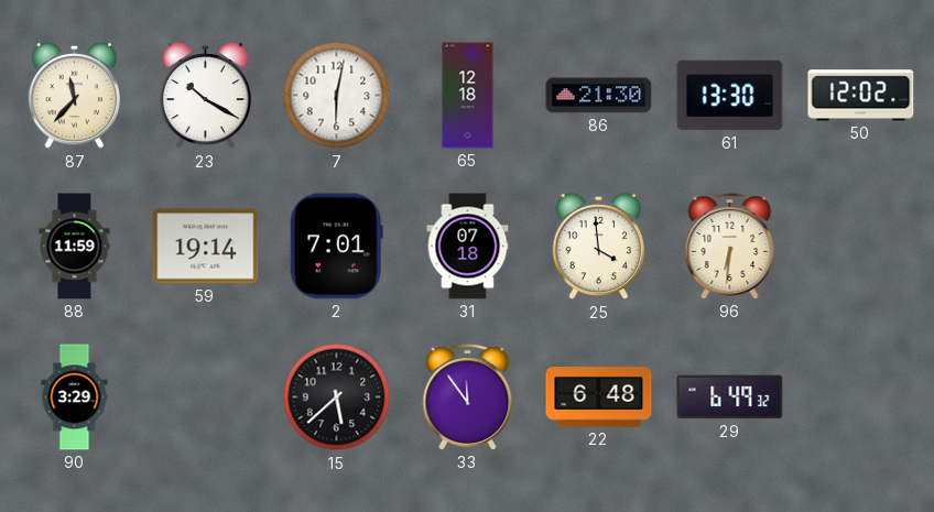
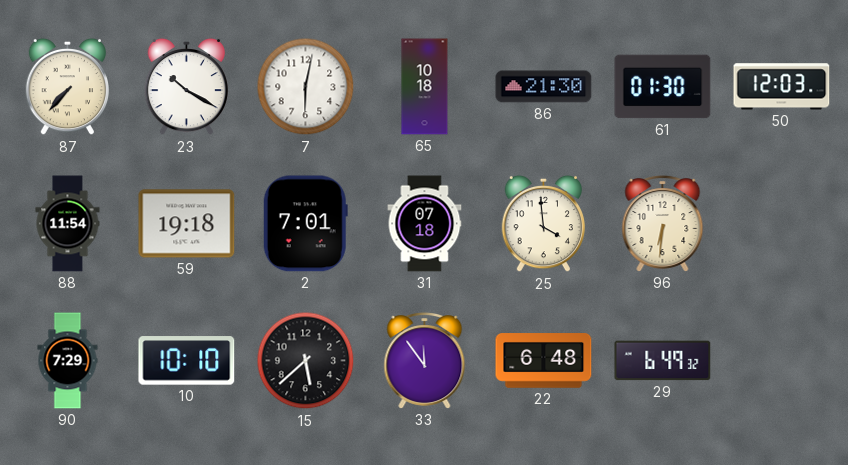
87: 11:37 -> 7:37
65: 12:18 -> 10:18
61: 13:30 -> 01:30
50: 12:02 -> 12:03
88: 11:59 -> 11:54
59: 19:14 -> 19:18
90: 3:29 -> 7:29
10: none -> 10:10
